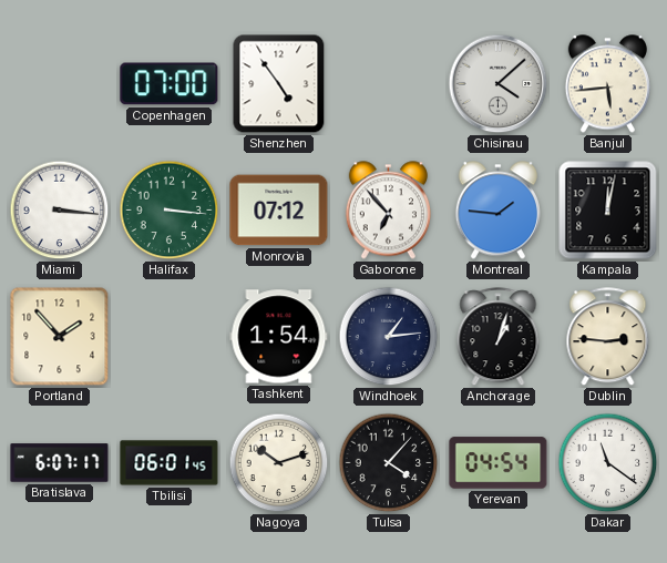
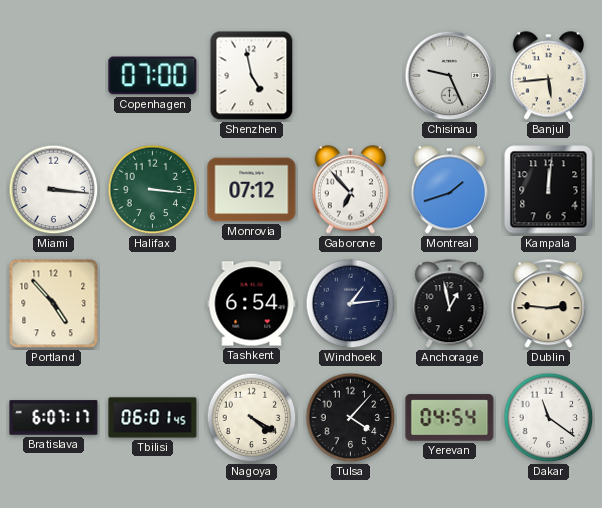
Shenzhen: 4:54 -> 4:58
Chisinau: 4:08 -> 9:26
Montreal: 1:46 -> 1:42
Kampala: 12:02 -> 12:01
Portland: 1:53 -> 4:53
Tashkent: 1:54 -> 6:54
Anchorage: 1:03 -> 12:58
Nagoya: 10:12 -> 4:20
